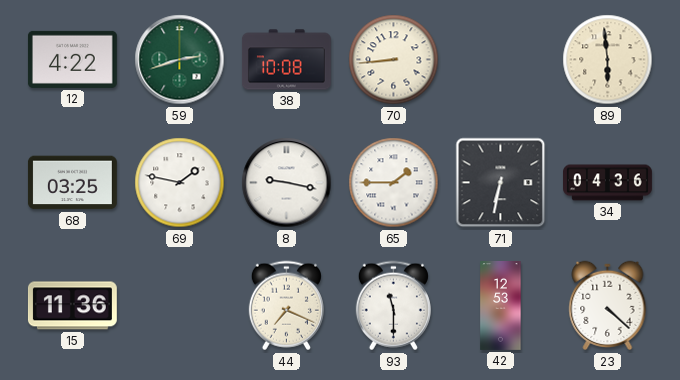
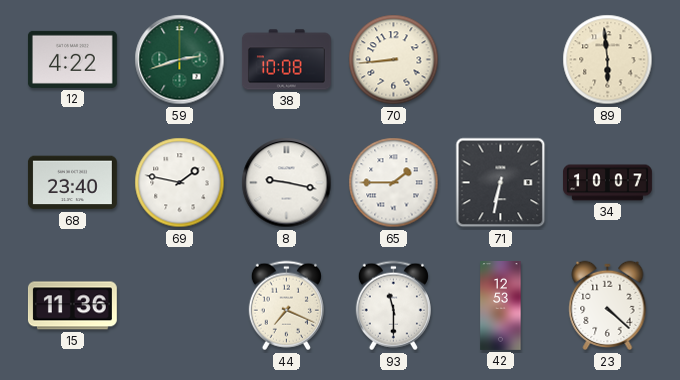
68: 03:25 -> 23:40
34: 04:36 -> 10:07
